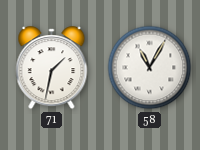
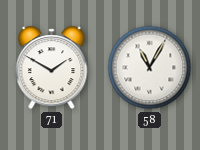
71: 1:32 -> 1:50
